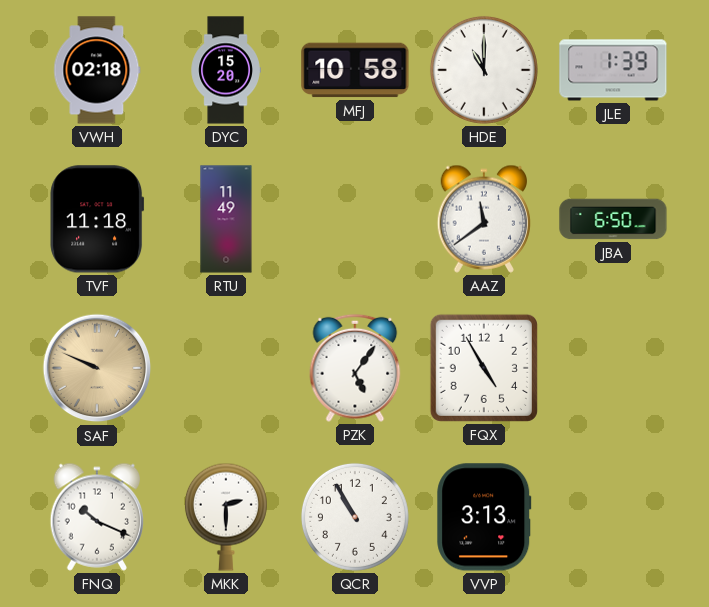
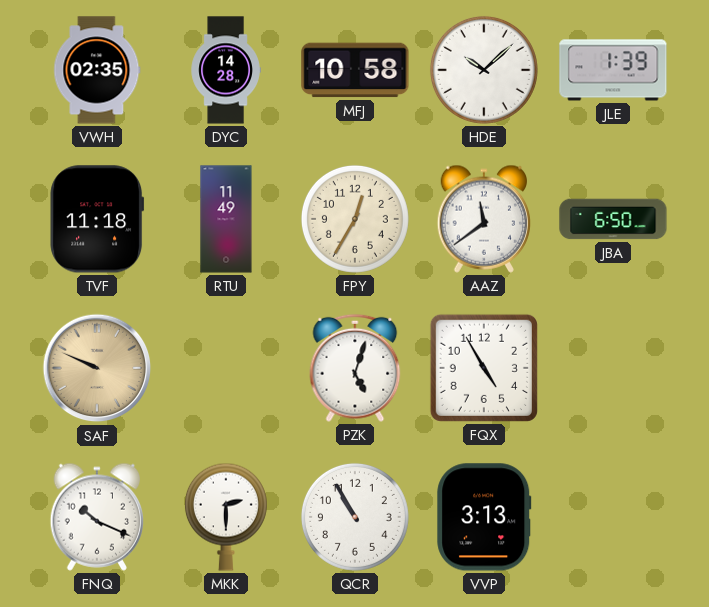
VWH: 02:18 -> 02:35
DYC: 15:20 -> 14:28
HDE: 11:00 -> 10:08
FPY: none -> 12:35
PZK: 5:06 -> 5:03
